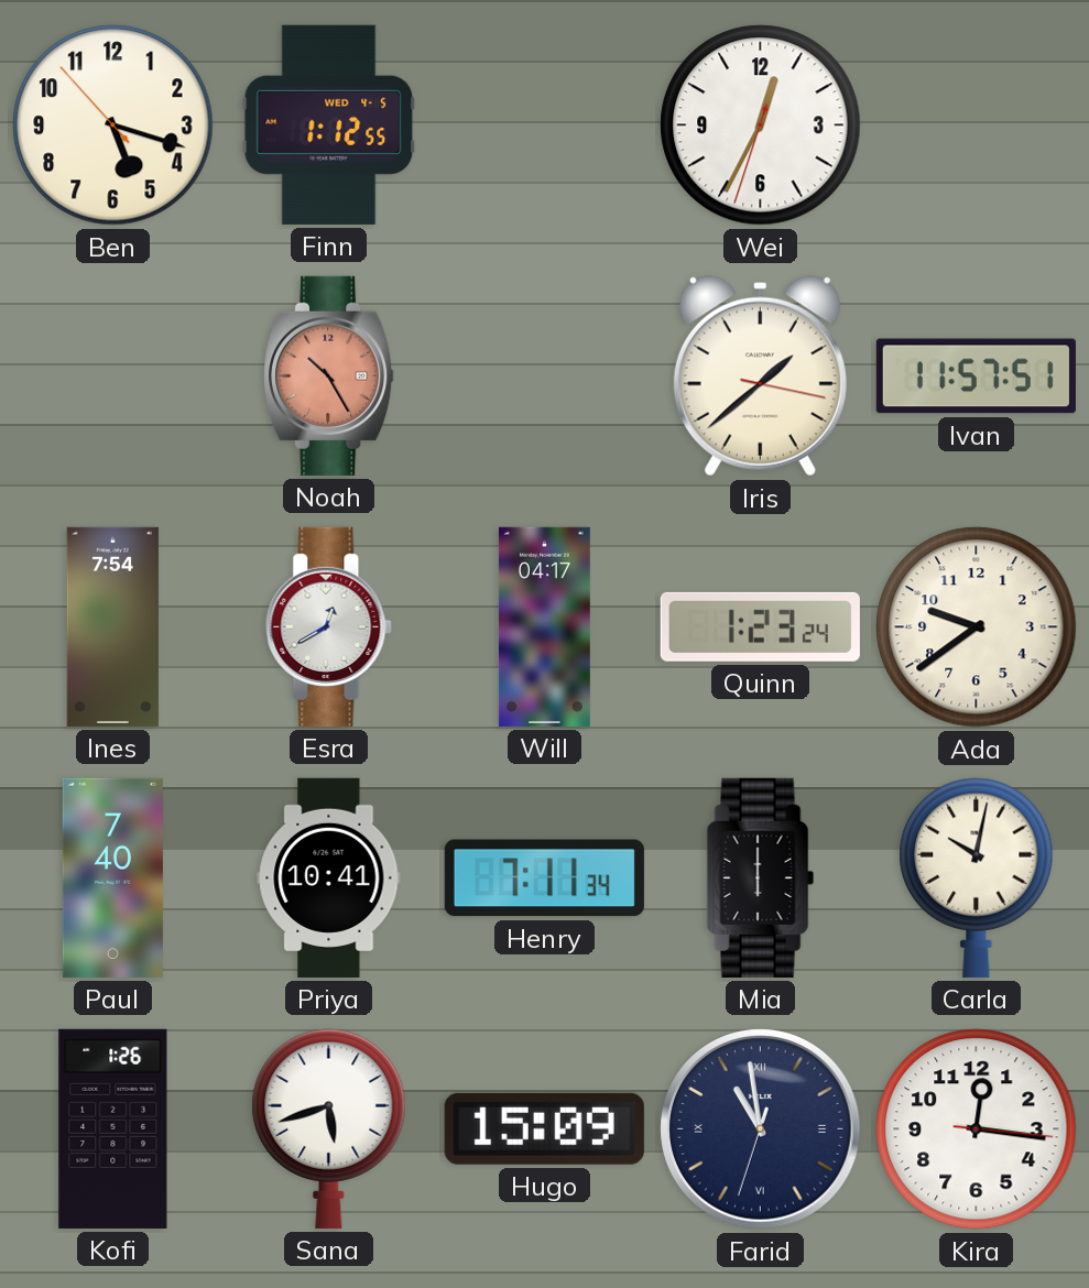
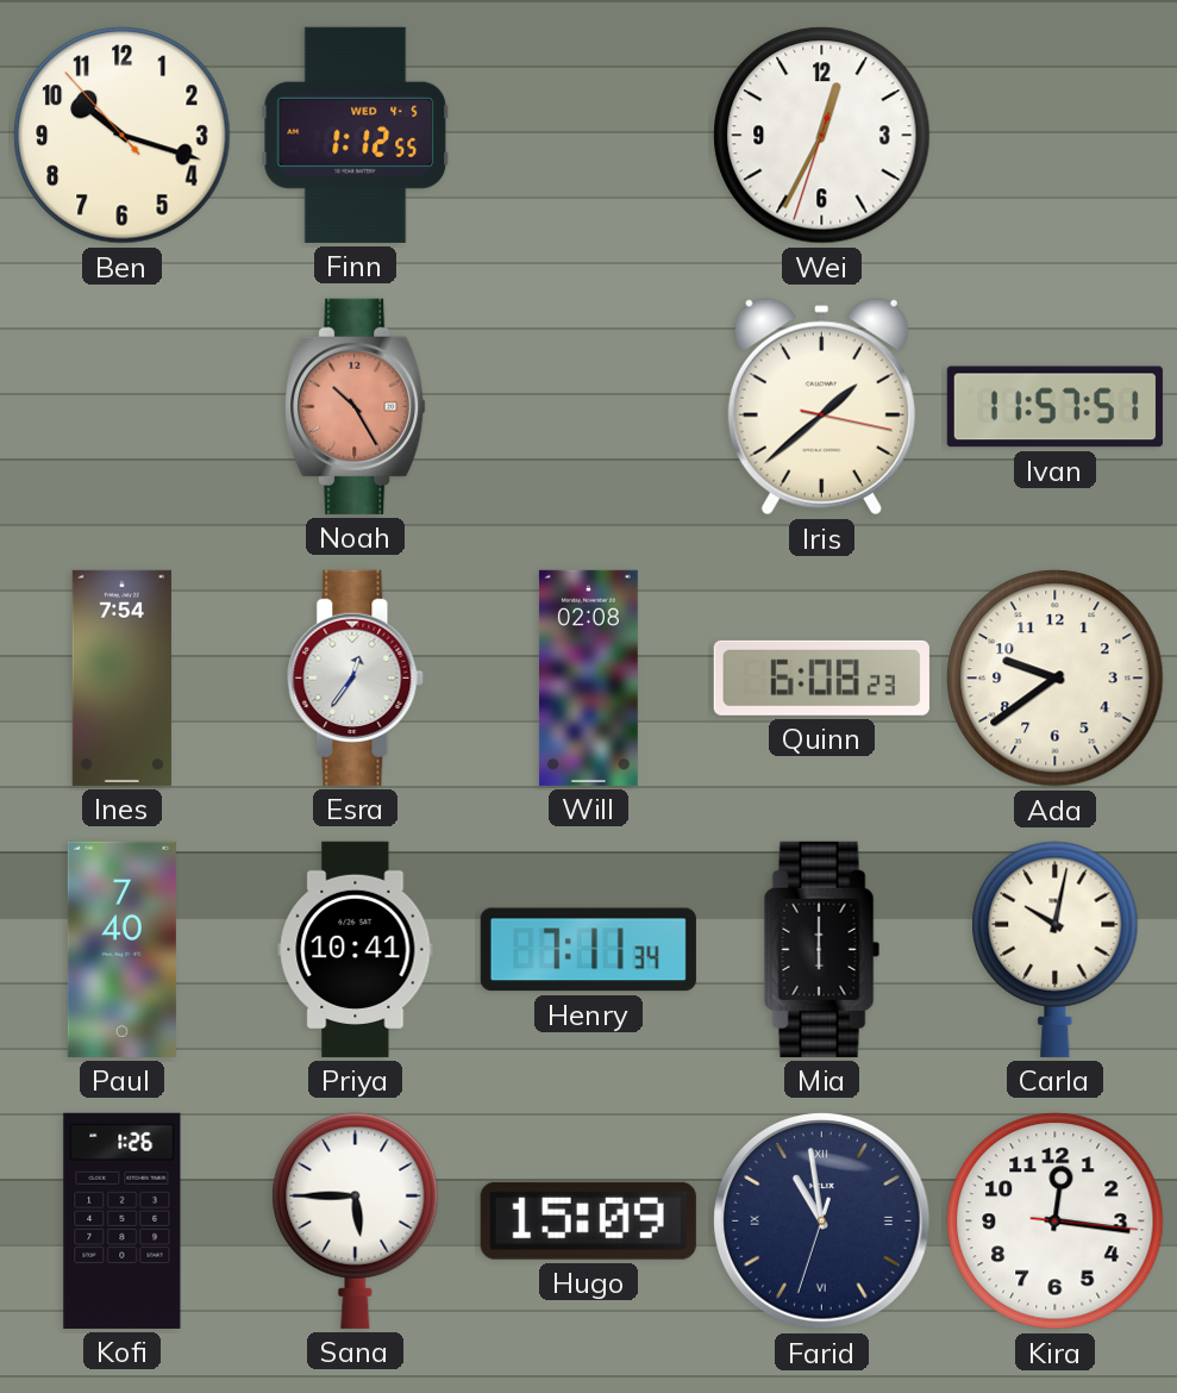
Ben: 5:17 -> 10:17
Esra: 12:40 -> 12:36
Will: 04:17 -> 02:08
Quinn: 1:23 -> 6:08
Sana: 5:42 -> 5:45
